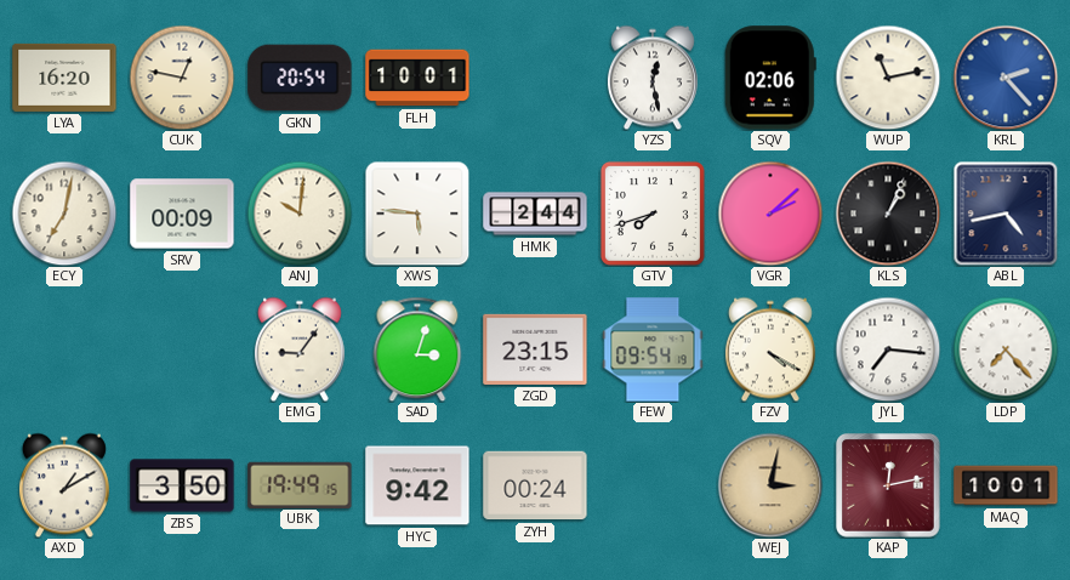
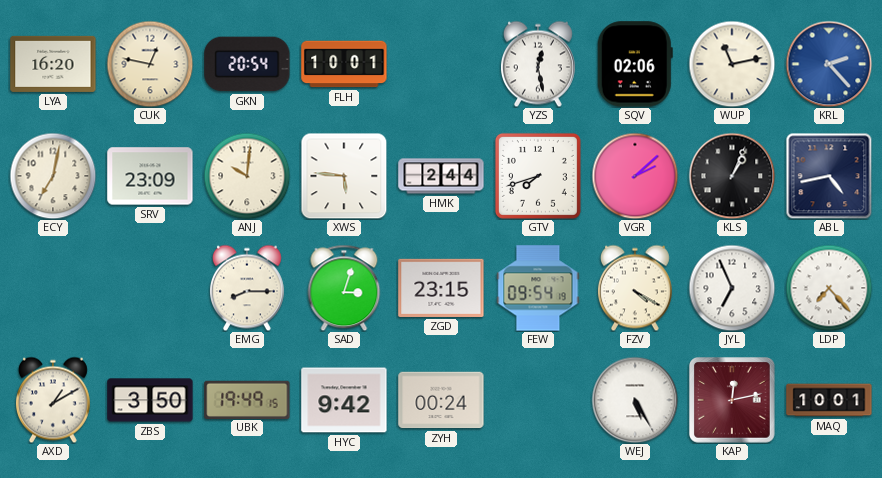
SRV: 00:09 -> 23:09
EMG: 9:06 -> 8:15
JYL: 7:16 -> 6:56
WEJ: 3:02 -> 5:25
WEJ dial: champagne -> white
